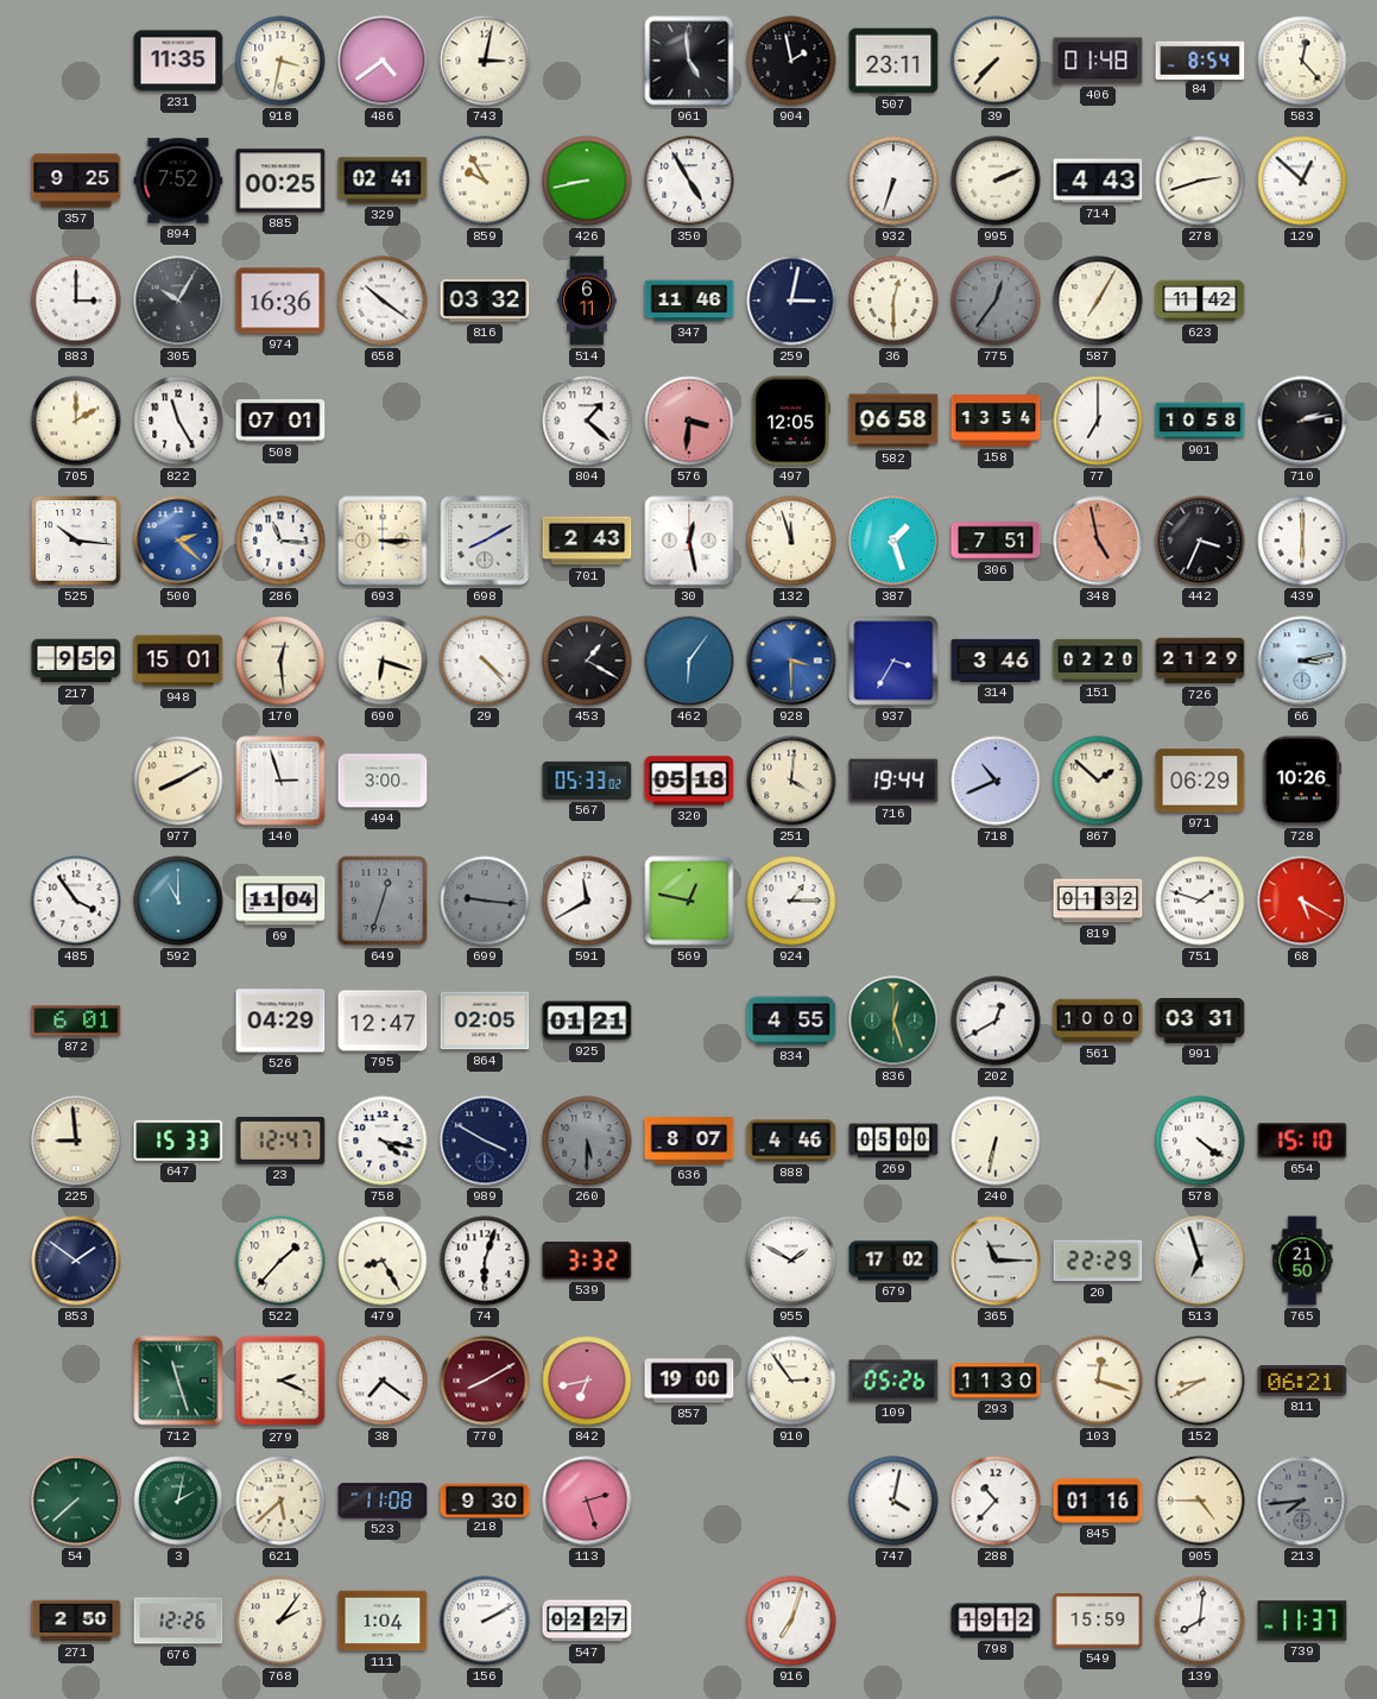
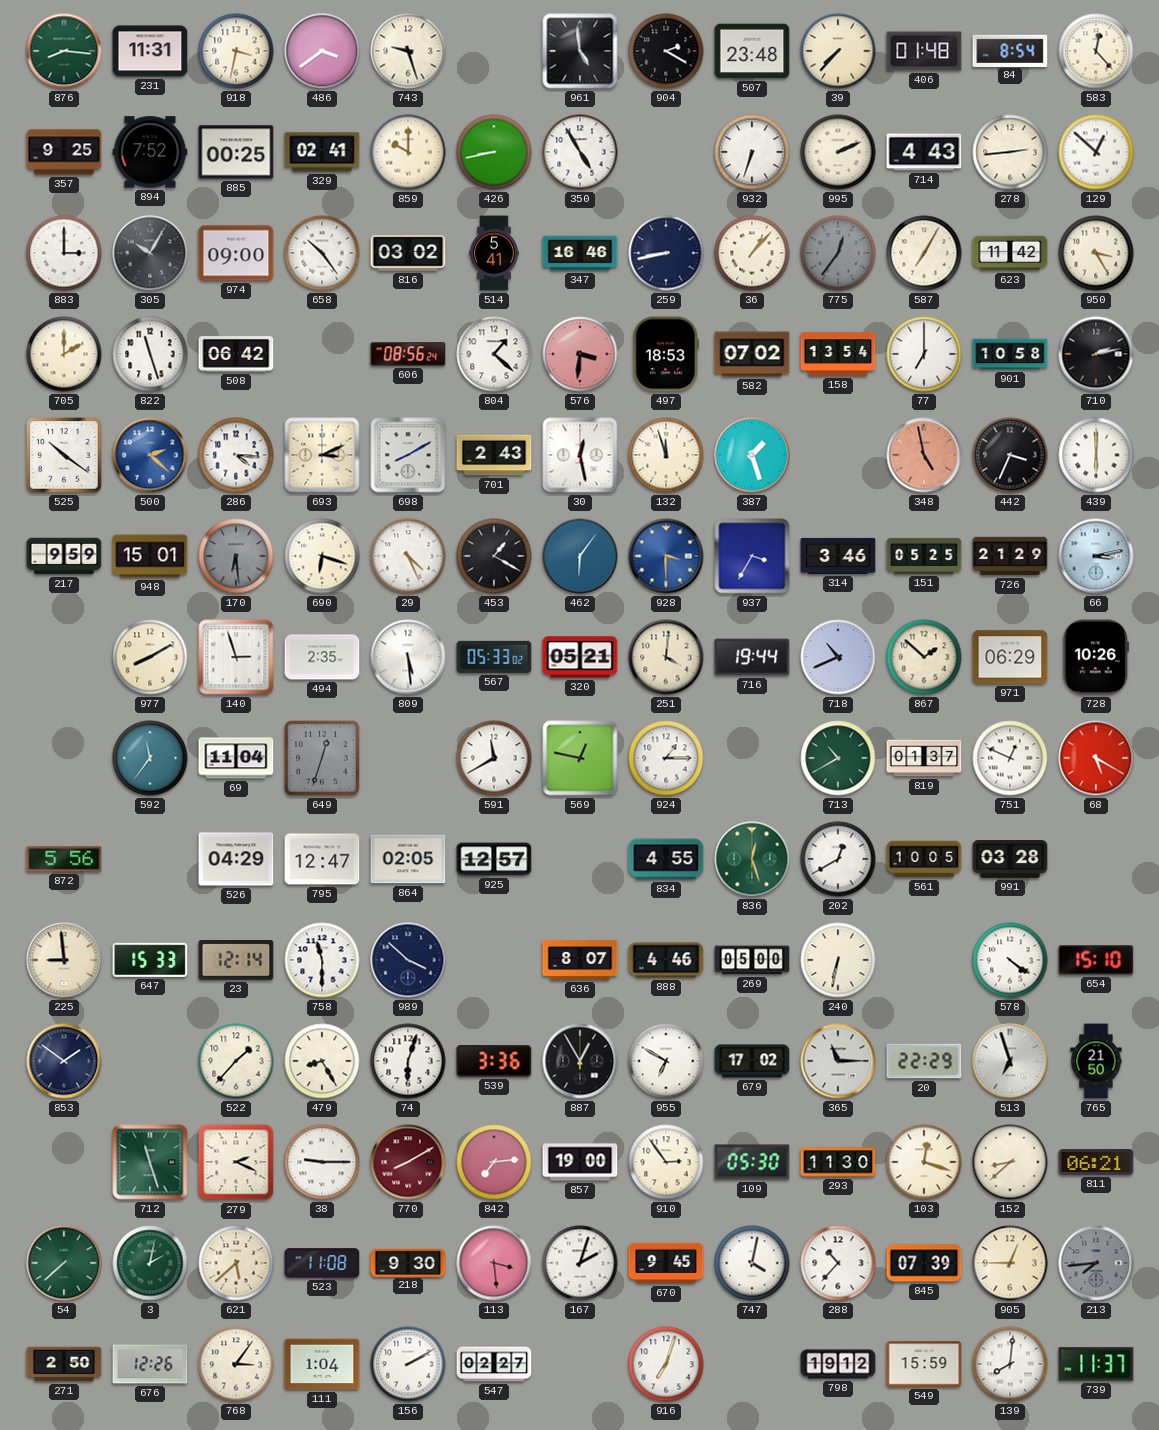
876: none -> 8:16
231: 11:35 -> 11:31
486: 4:39 -> 3:39
743: 3:02 -> 9:27
904: 1:58 -> 2:20
507: 23:11 -> 23:48
859: 9:55 -> 10:00
278: 2:42 -> 2:44
974: 16:36 -> 09:00
658: 10:21 -> 10:24
816: 03:32 -> 03:02
514: 6:11 -> 5:41
347: 11:46 -> 16:46
259: 3:02 -> 8:43
36: 12:30 -> 1:07
950: none -> 3:25
822: 11:25 -> 11:27
508: 07:01 -> 06:42
606: none -> 08:56
497: 12:05 -> 18:53
582: 06:58 -> 07:02
525: 10:16 -> 10:21
286: 11:16 -> 4:16
693: 3:15 -> 3:11
306: 7:51 -> none
170: 12:29 -> 6:29
170 dial: cream -> grey
29: 4:23 -> 4:26
151: 02:20 -> 05:25
494: 3:00 -> 2:35
809: none -> 5:29
320: 05:18 -> 05:21
485: 3:54 -> none
592: 11:00 -> 11:36
699: 9:16 -> none
713: none -> 10:40
819: 01:32 -> 01:37
751: 1:48 -> 12:49
872: 6:01 -> 5:56
925: 01:21 -> 12:57
561: 10:00 -> 10:05
991: 03:31 -> 03:28
23: 12:47 -> 12:14
758: 4:17 -> 11:30
989: 3:50 -> 3:52
260: 5:30 -> none
539: 3:32 -> 3:36
887: none -> 12:55
955: 1:50 -> 6:50
38: 7:21 -> 9:15
842: 6:43 -> 7:14
109: 05:26 -> 05:30
152: 8:40 -> 8:38
113: 2:27 -> 3:29
167: none -> 2:03
670: none -> 9:45
845: 01:16 -> 07:39
905: 4:45 -> 12:45
768: 2:06 -> 3:06
